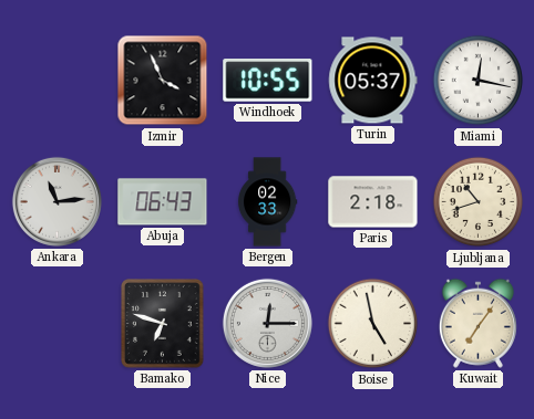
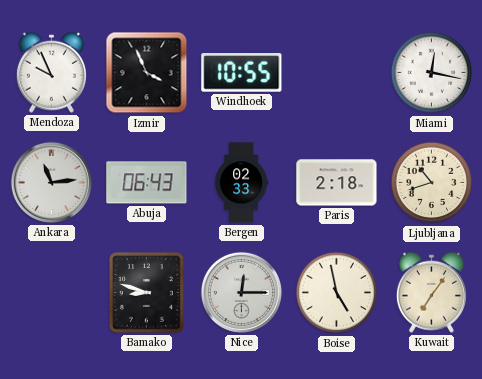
Mendoza: none -> 9:56
Turin: 05:37 -> none
Bamako: 6:48 -> 8:48
